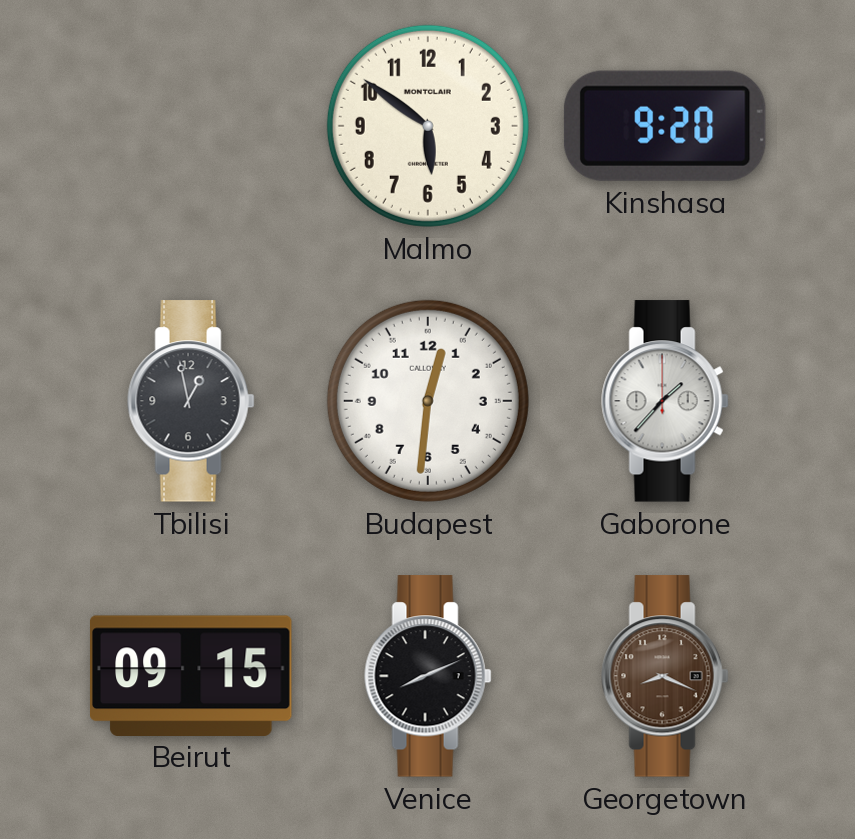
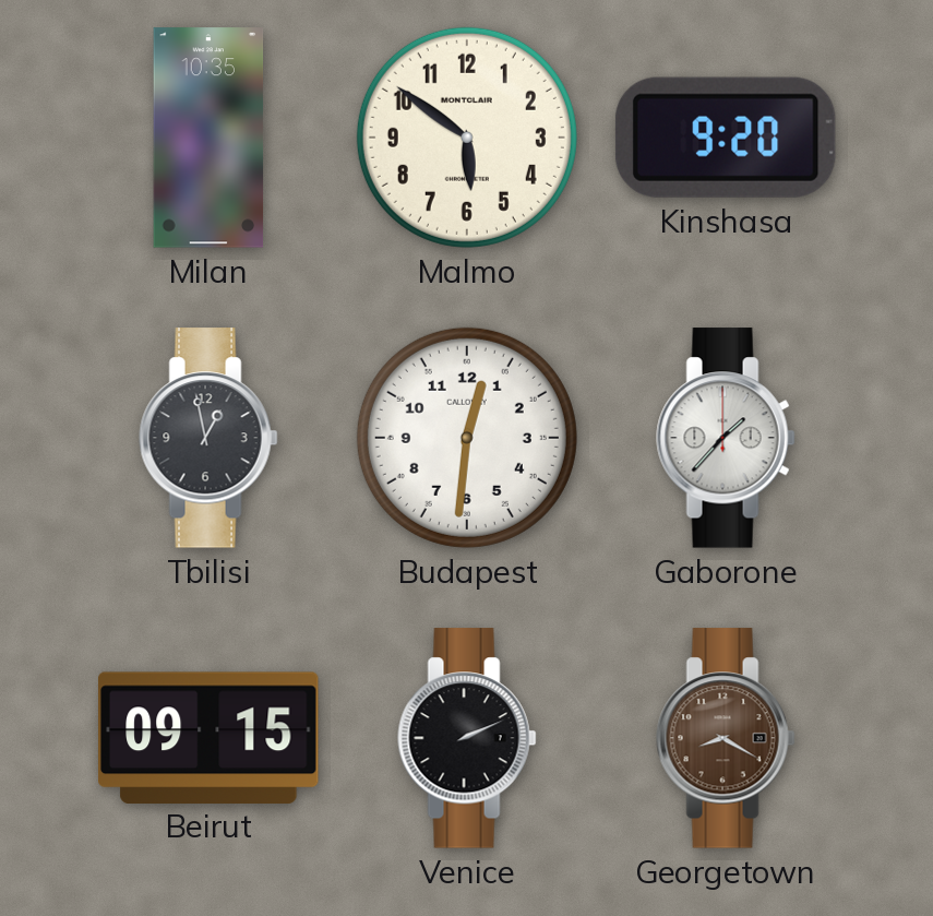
Milan: none -> 10:35
Venice: 8:11 -> 2:11
Georgetown: 8:19 -> 8:20
